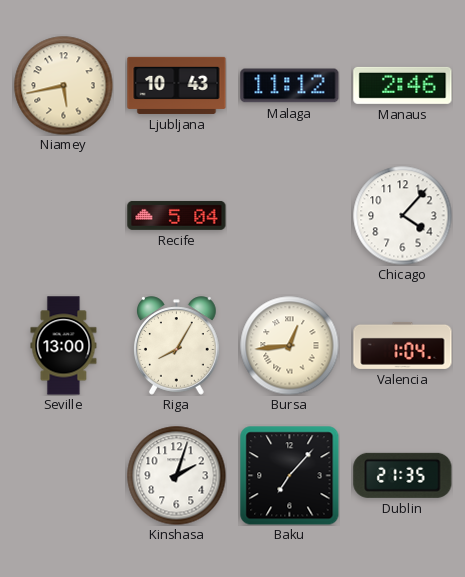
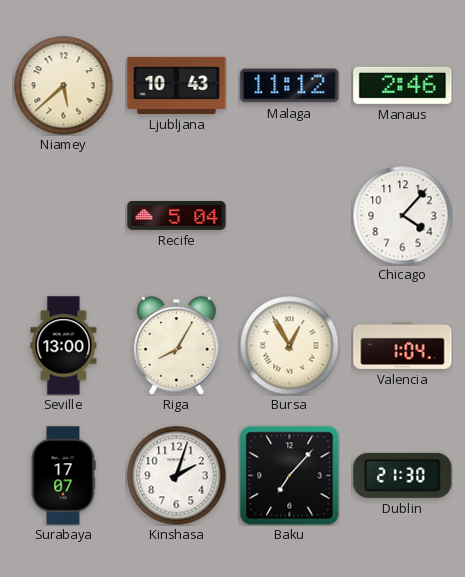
Niamey: 5:43 -> 5:38
Bursa: 12:44 -> 12:55
Surabaya: none -> 17:07
Dublin: 21:35 -> 21:30
